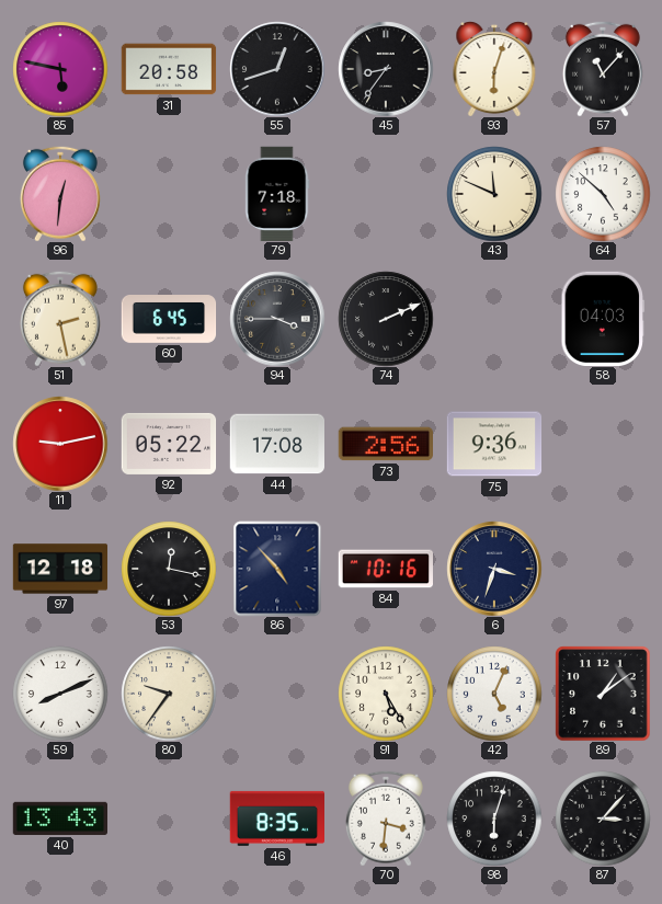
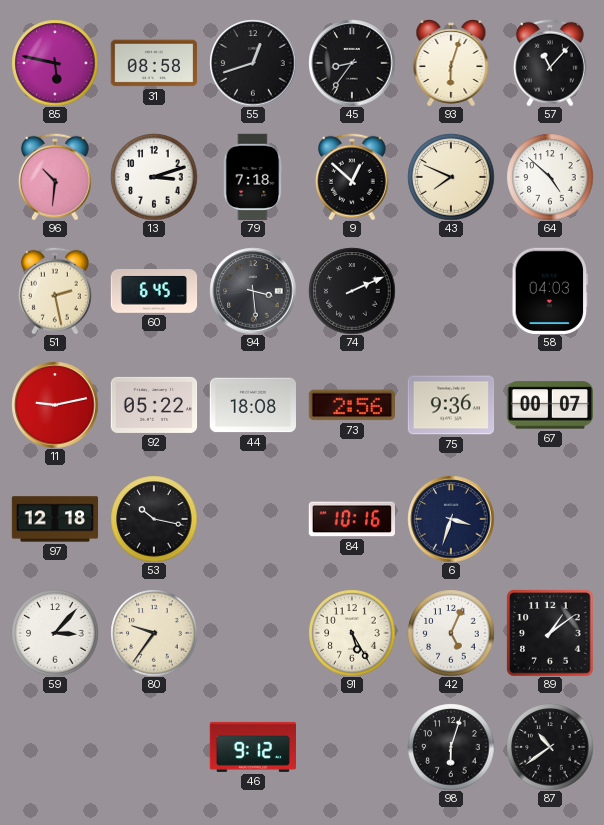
31: 20:58 -> 08:58
96: 12:31 -> 10:31
13: none -> 3:12
9: none -> 12:52
43: 11:49 -> 7:49
94: 3:45 -> 3:29
44: 17:08 -> 18:08
67: none -> 00:07
53: 12:17 -> 10:17
86: 4:53 -> none
59: 8:11 -> 3:07
40: 13:43 -> none
46: 8:35 -> 9:12
70: 3:31 -> none
87: 3:07 -> 10:39
